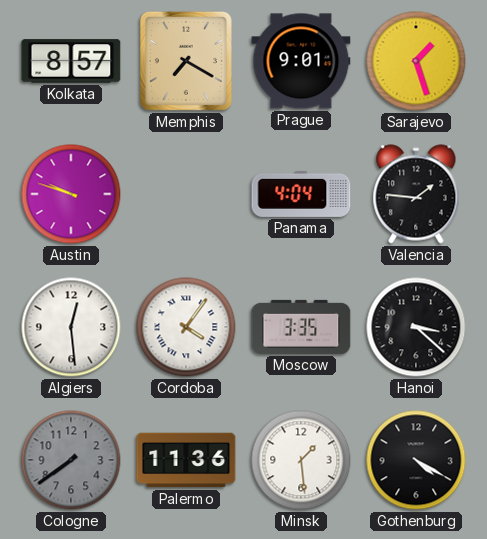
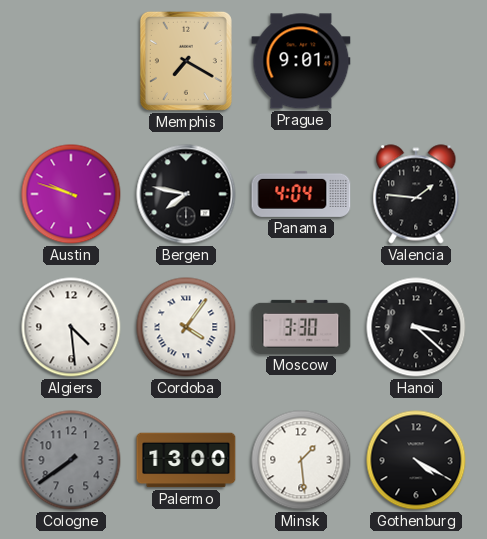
Kolkata: 8:57 -> none
Sarajevo: 1:27 -> none
Bergen: none -> 7:47
Algiers: 12:29 -> 4:29
Moscow: 3:35 -> 3:30
Palermo: 11:36 -> 13:00
